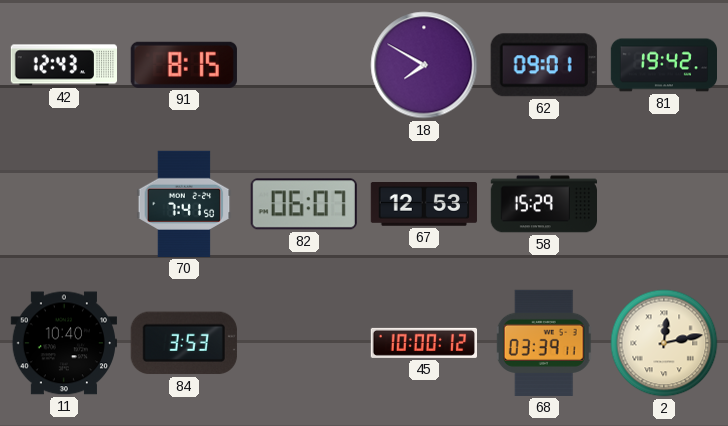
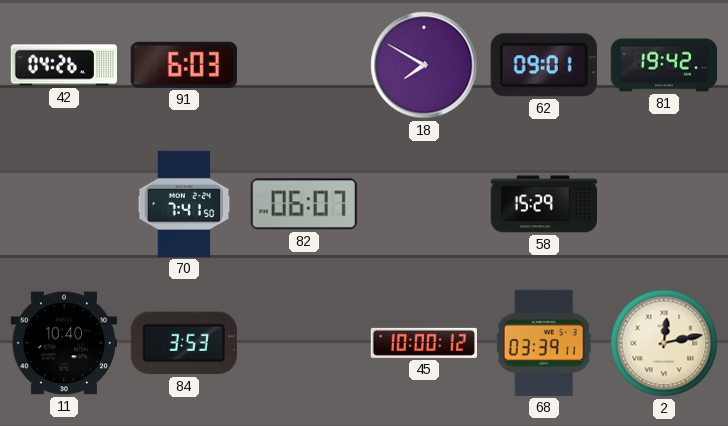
42: 12:43 -> 04:26
91: 8:15 -> 6:03
67: 12:53 -> none
